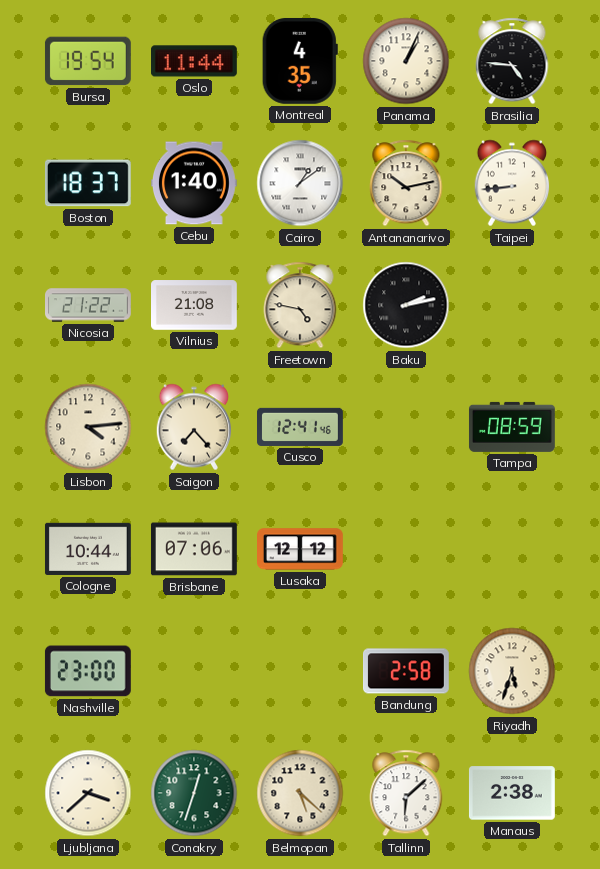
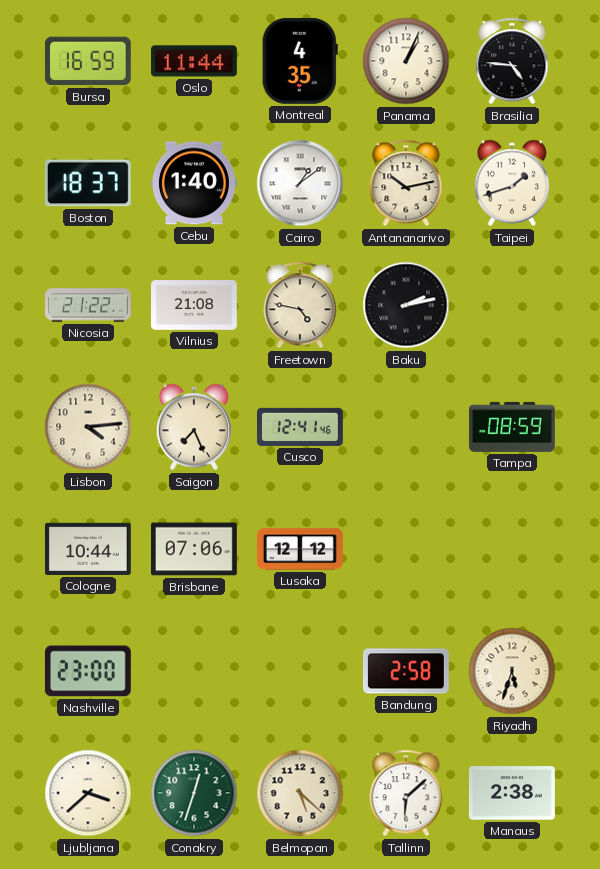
Bursa: 19:54 -> 16:59
Taipei: 8:44 -> 1:42
Saigon: 7:23 -> 7:26
